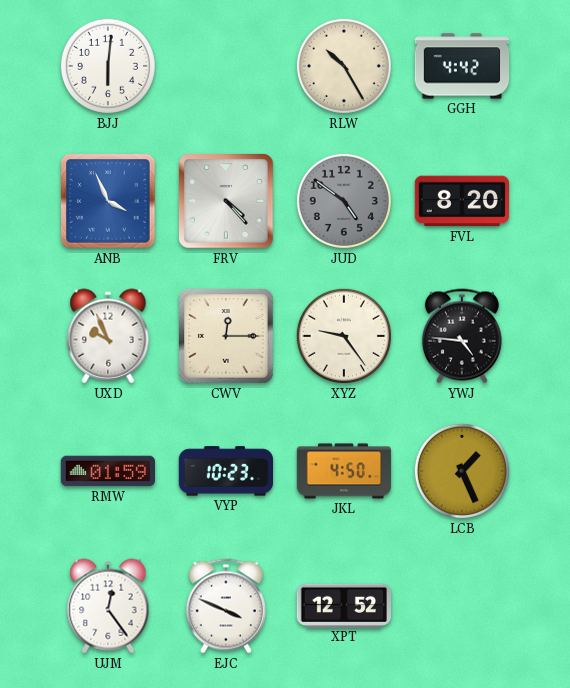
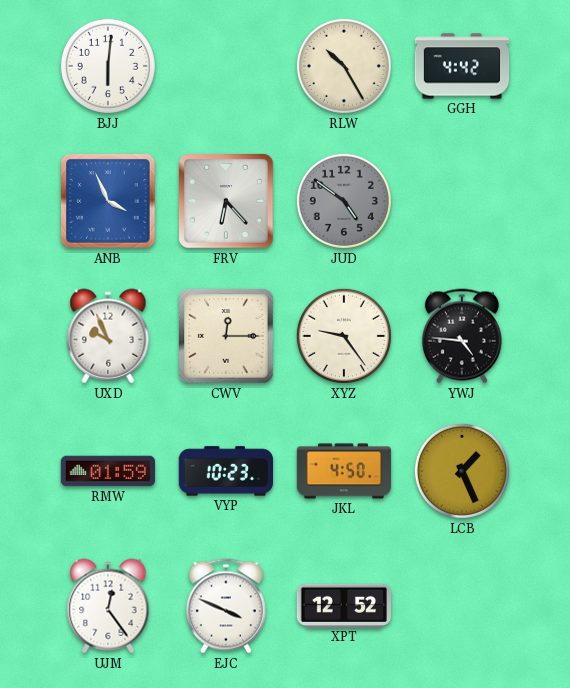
FRV: 4:23 -> 6:23
FVL: 8:20 -> none
